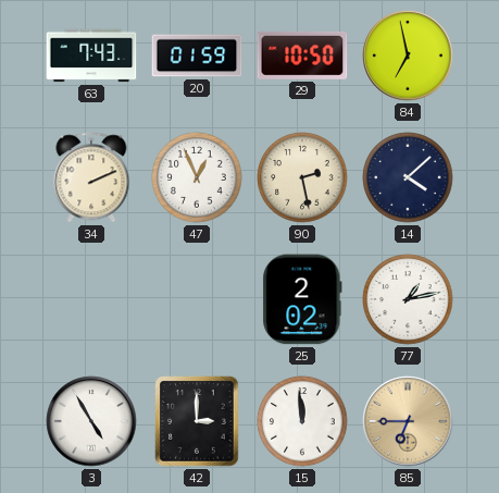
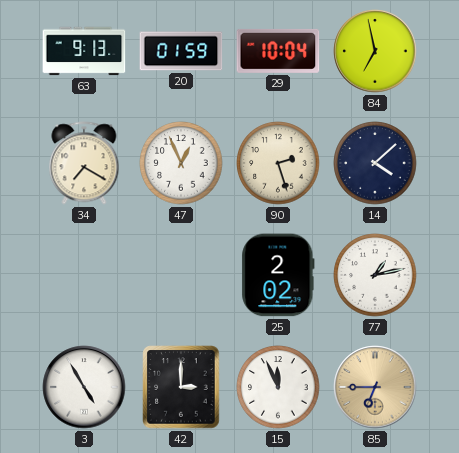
63: 7:43 -> 9:13
29: 10:50 -> 10:04
34: 2:11 -> 7:20
90: 2:28 -> 2:27
15: 11:59 -> 11:56
